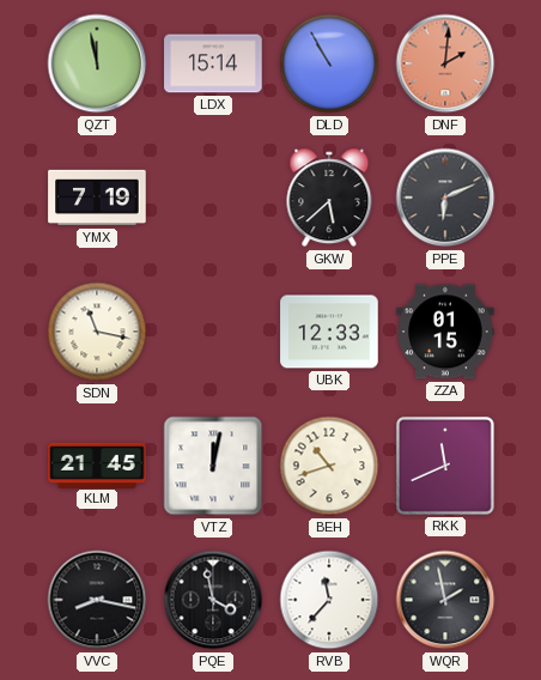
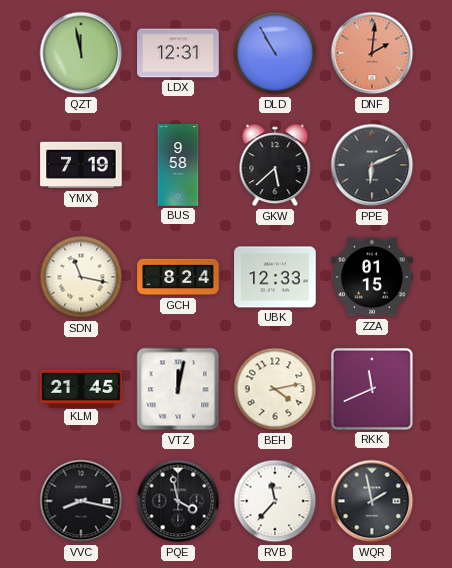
LDX: 15:14 -> 12:31
BUS: none -> 9:58
GCH: none -> 8:24
BEH: 10:42 -> 4:13
